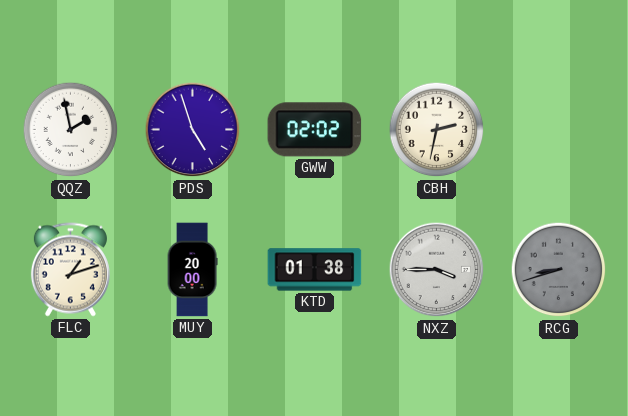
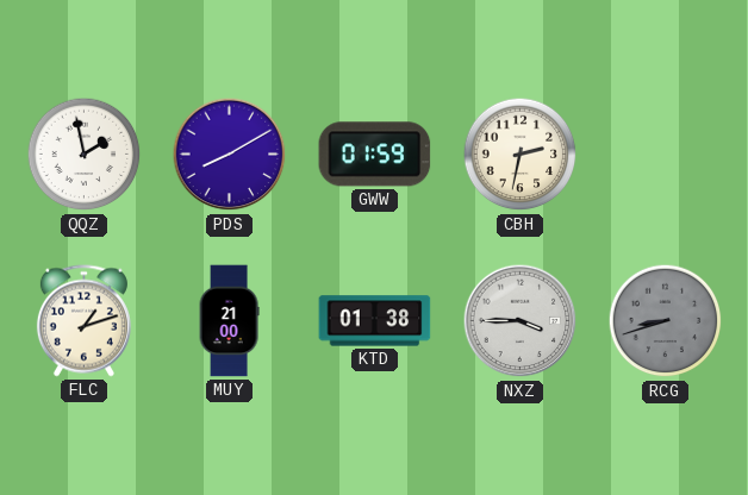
PDS: 4:57 -> 8:10
GWW: 02:02 -> 01:59
MUY: 20:00 -> 21:00
